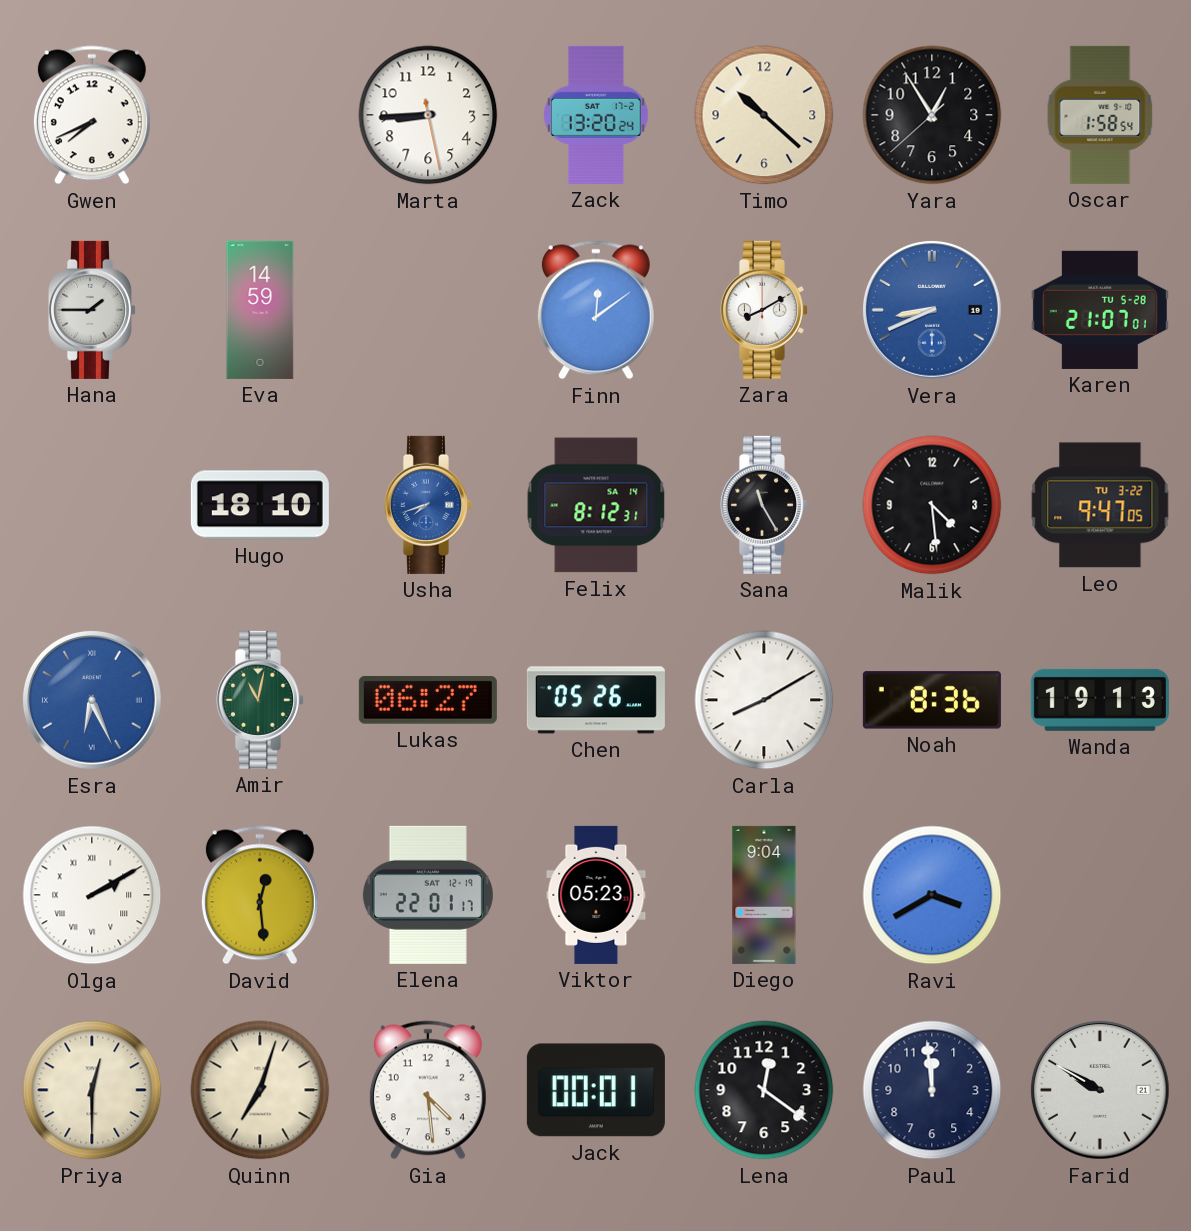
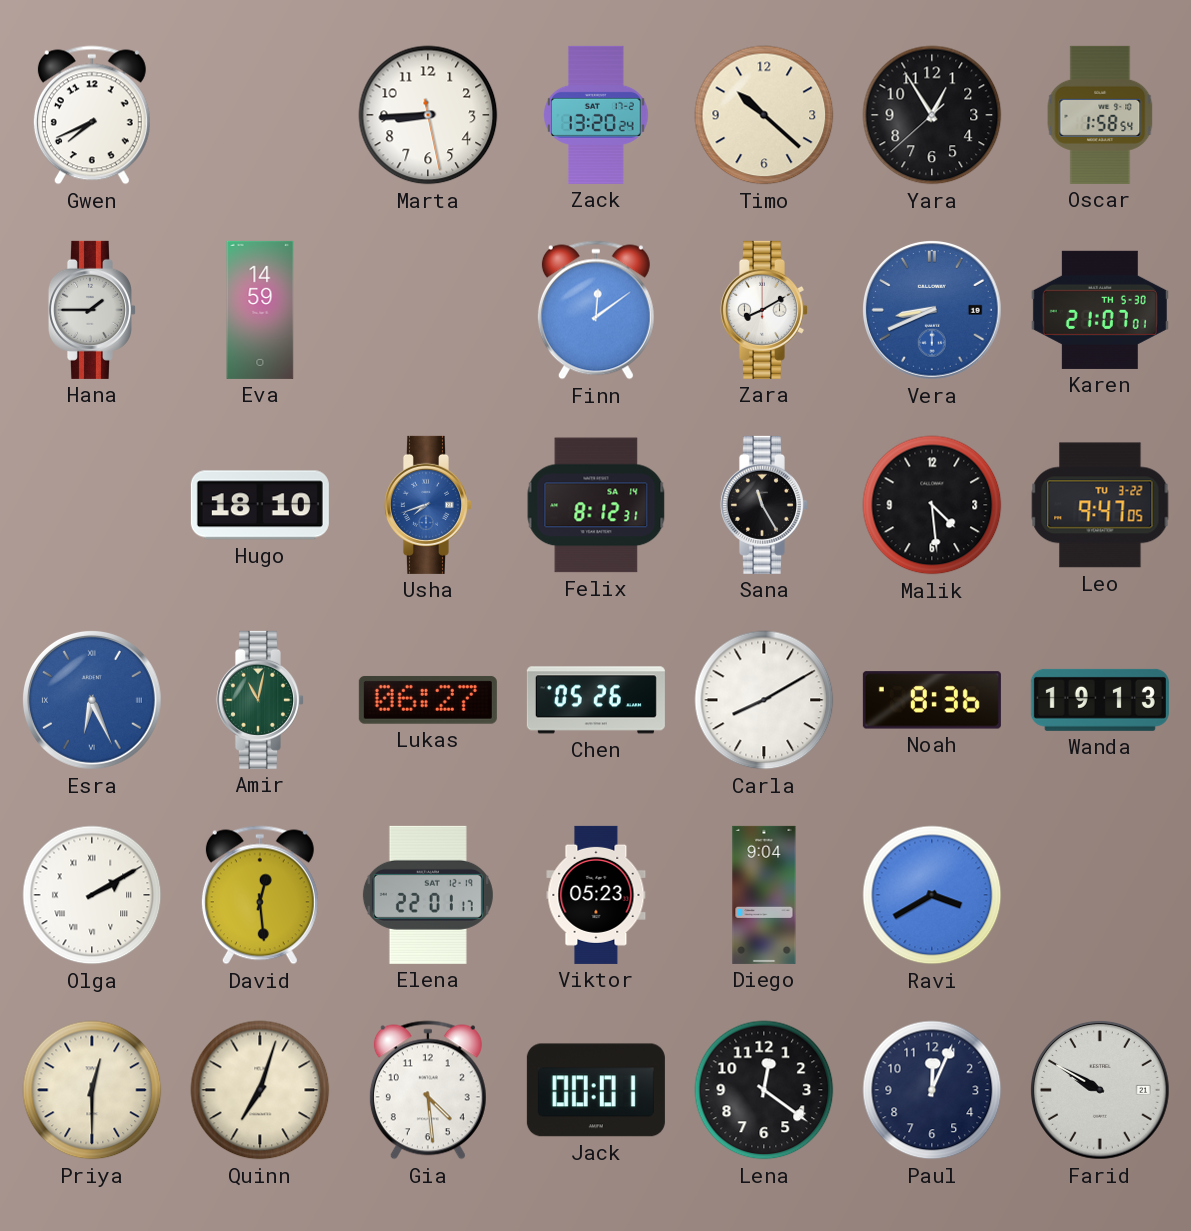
Karen date: TU 5-28 -> TH 5-30
Paul: 11:59 -> 12:04
